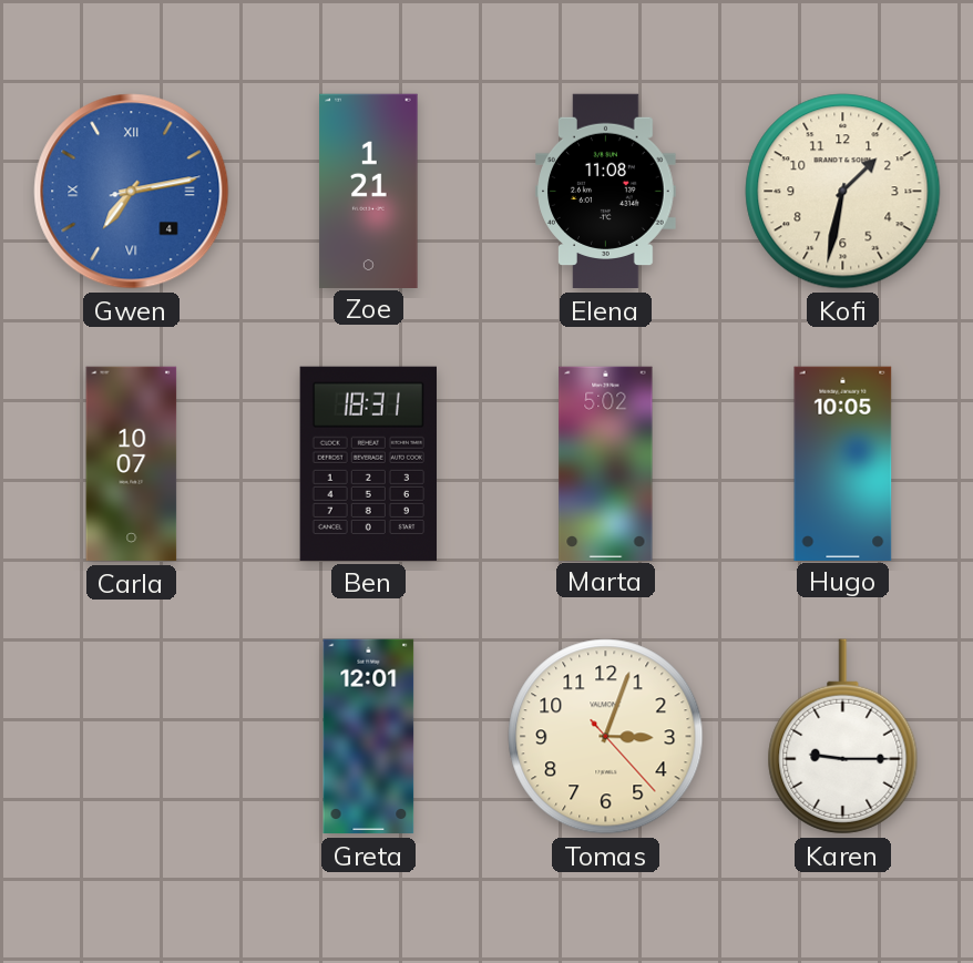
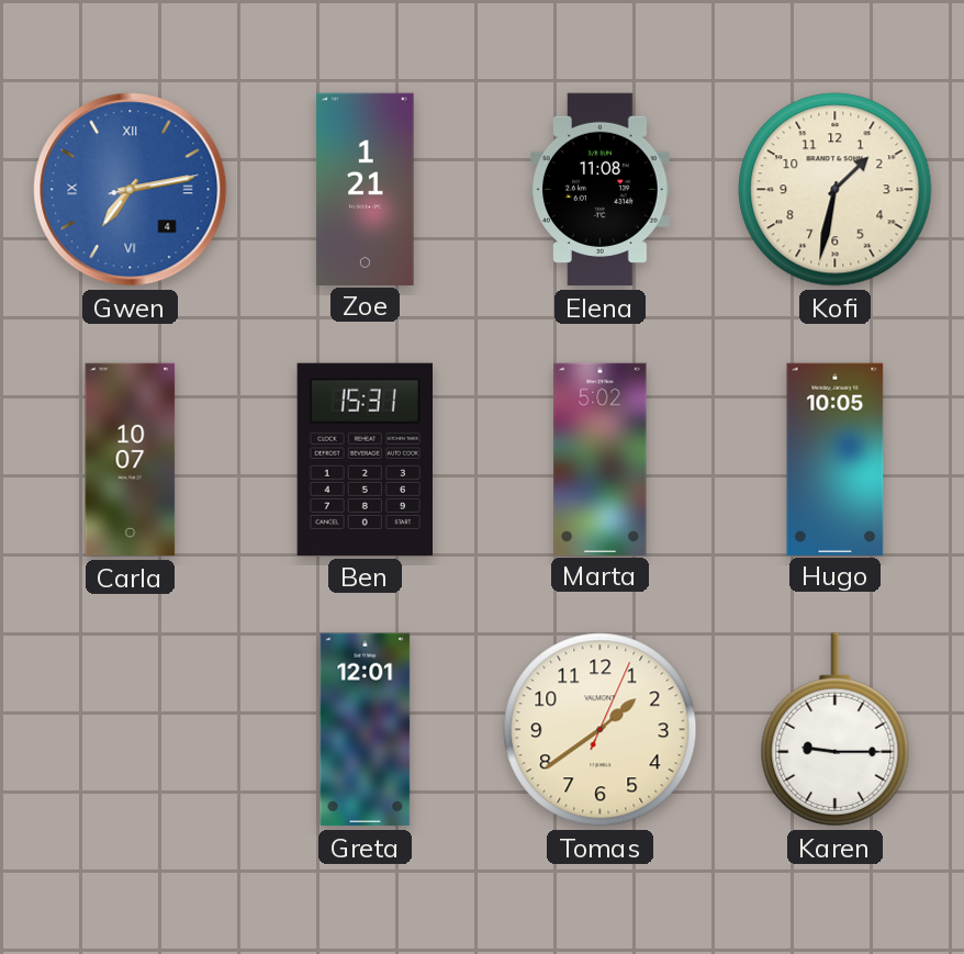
Ben: 18:31 -> 15:31
Tomas: 3:03 -> 1:39
